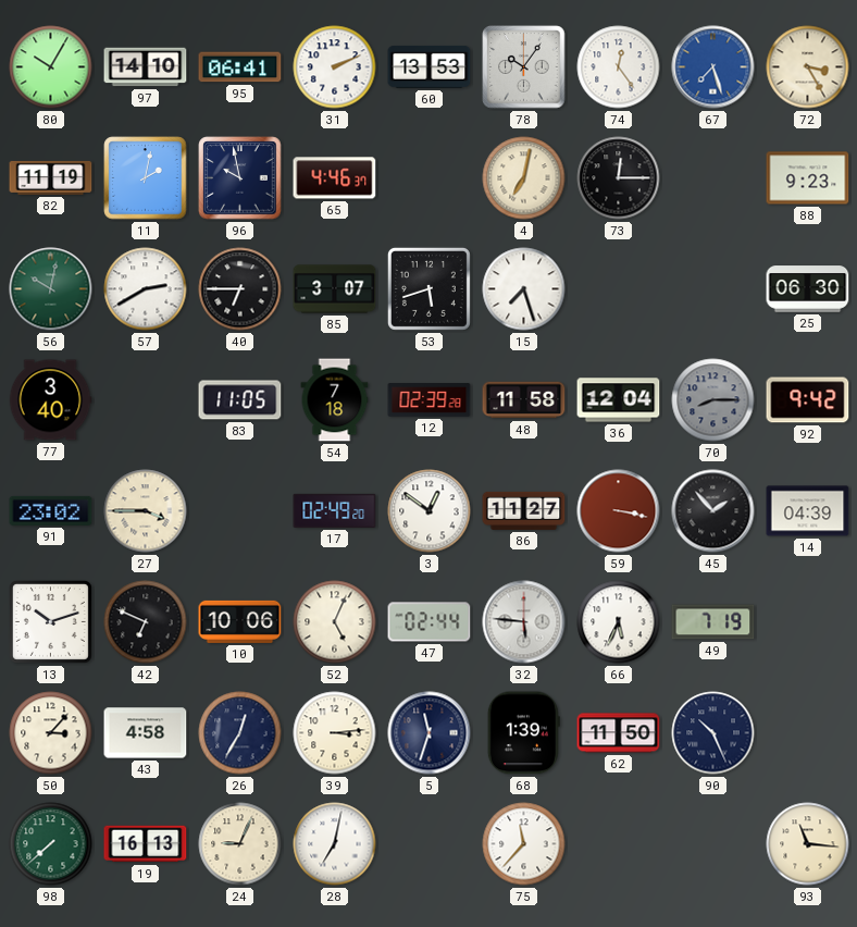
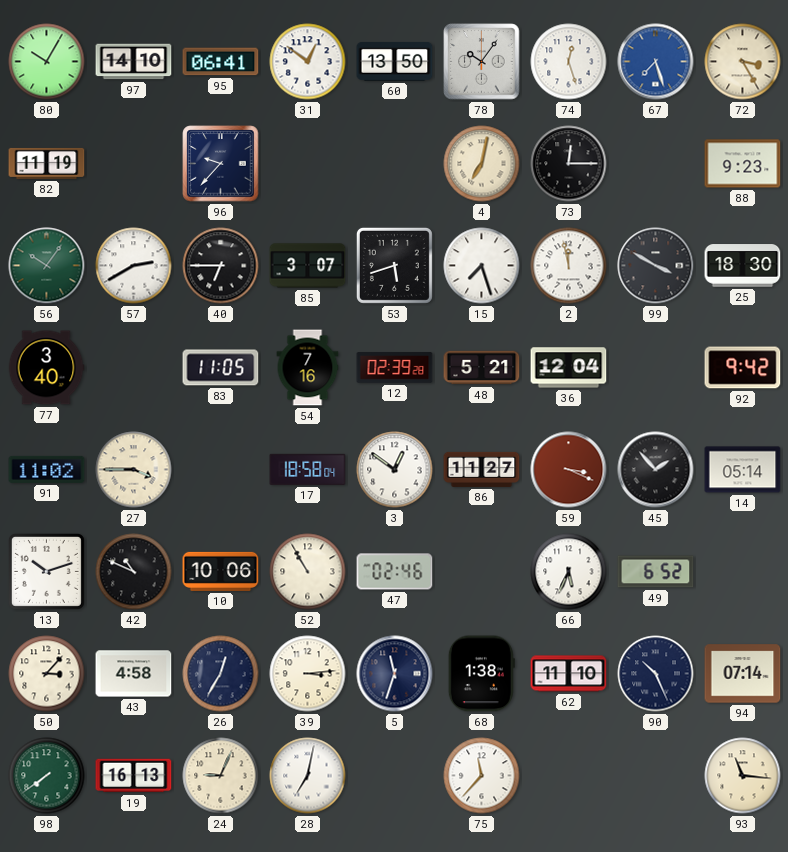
31: 2:11 -> 12:51
60: 13:53 -> 13:50
74: 12:24 -> 12:27
11: 2:02 -> none
96: 9:58 -> 9:37
65: 4:46 -> none
56: 10:02 -> 10:06
2: none -> 11:58
99: none -> 3:50
25: 06:30 -> 18:30
54: 7:18 -> 7:16
48: 11:58 -> 5:21
70: 8:15 -> none
91: 23:02 -> 11:02
17: 02:49 -> 18:58
59: 3:17 -> 3:19
14: 04:39 -> 05:14
42: 6:49 -> 10:49
52: 5:04 -> 10:55
47: 02:44 -> 02:46
32: 5:46 -> none
49: 7:19 -> 6:52
68: 1:39 -> 1:38
62: 11:50 -> 11:10
94: none -> 07:14
98: 7:38 -> 7:39
